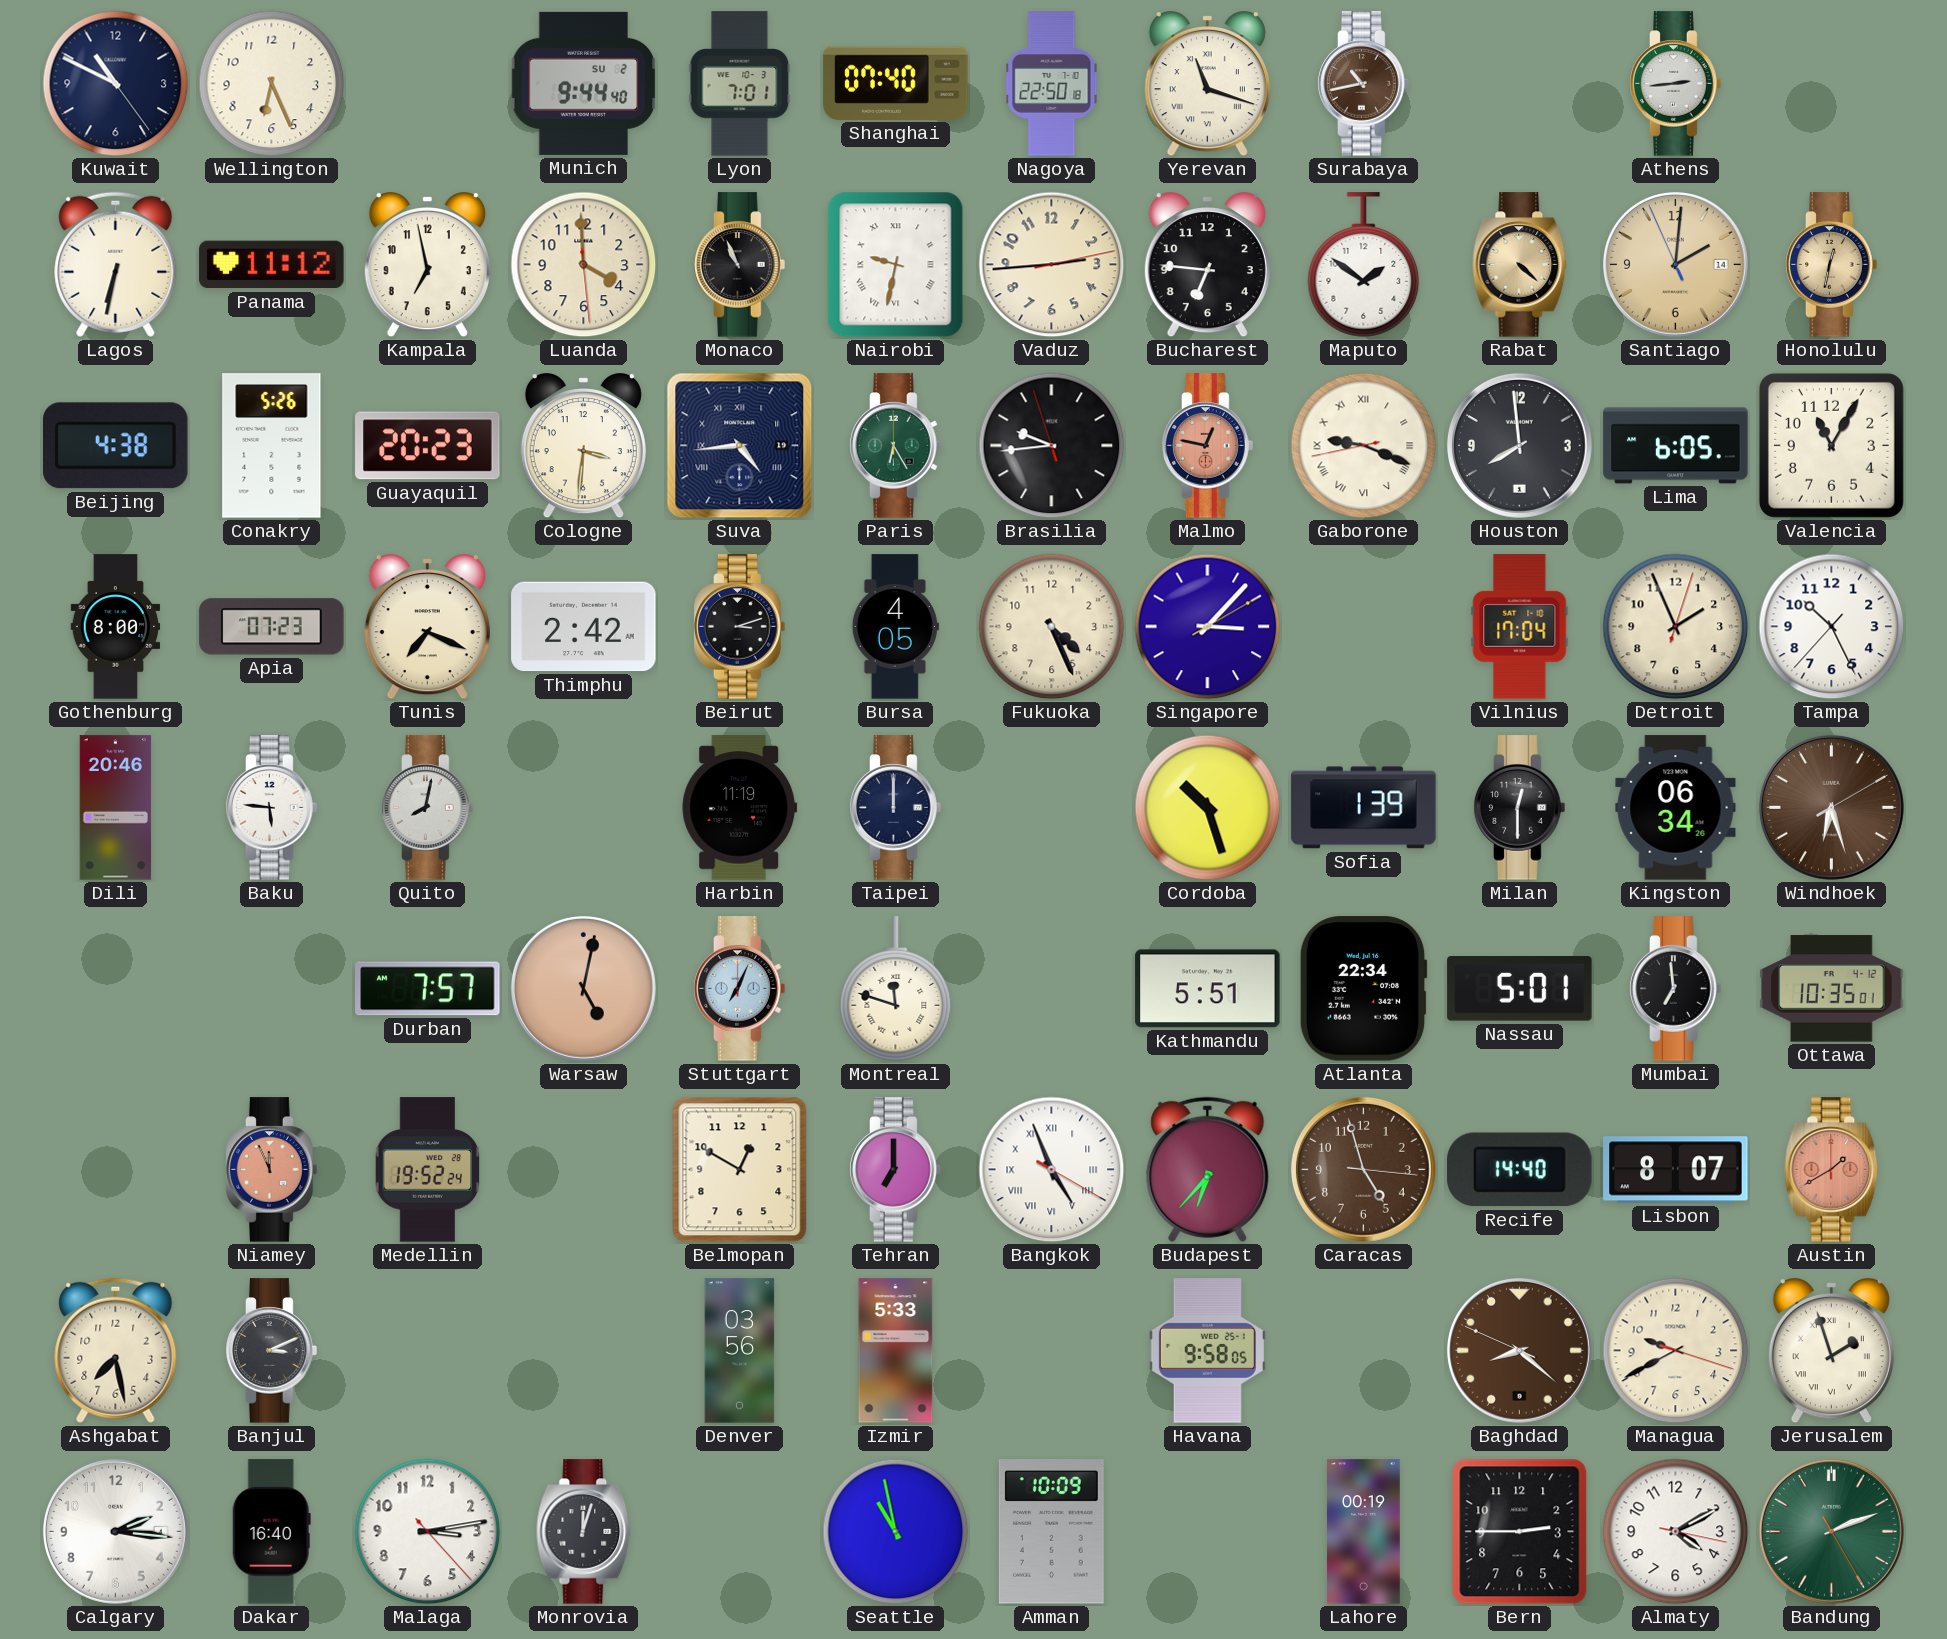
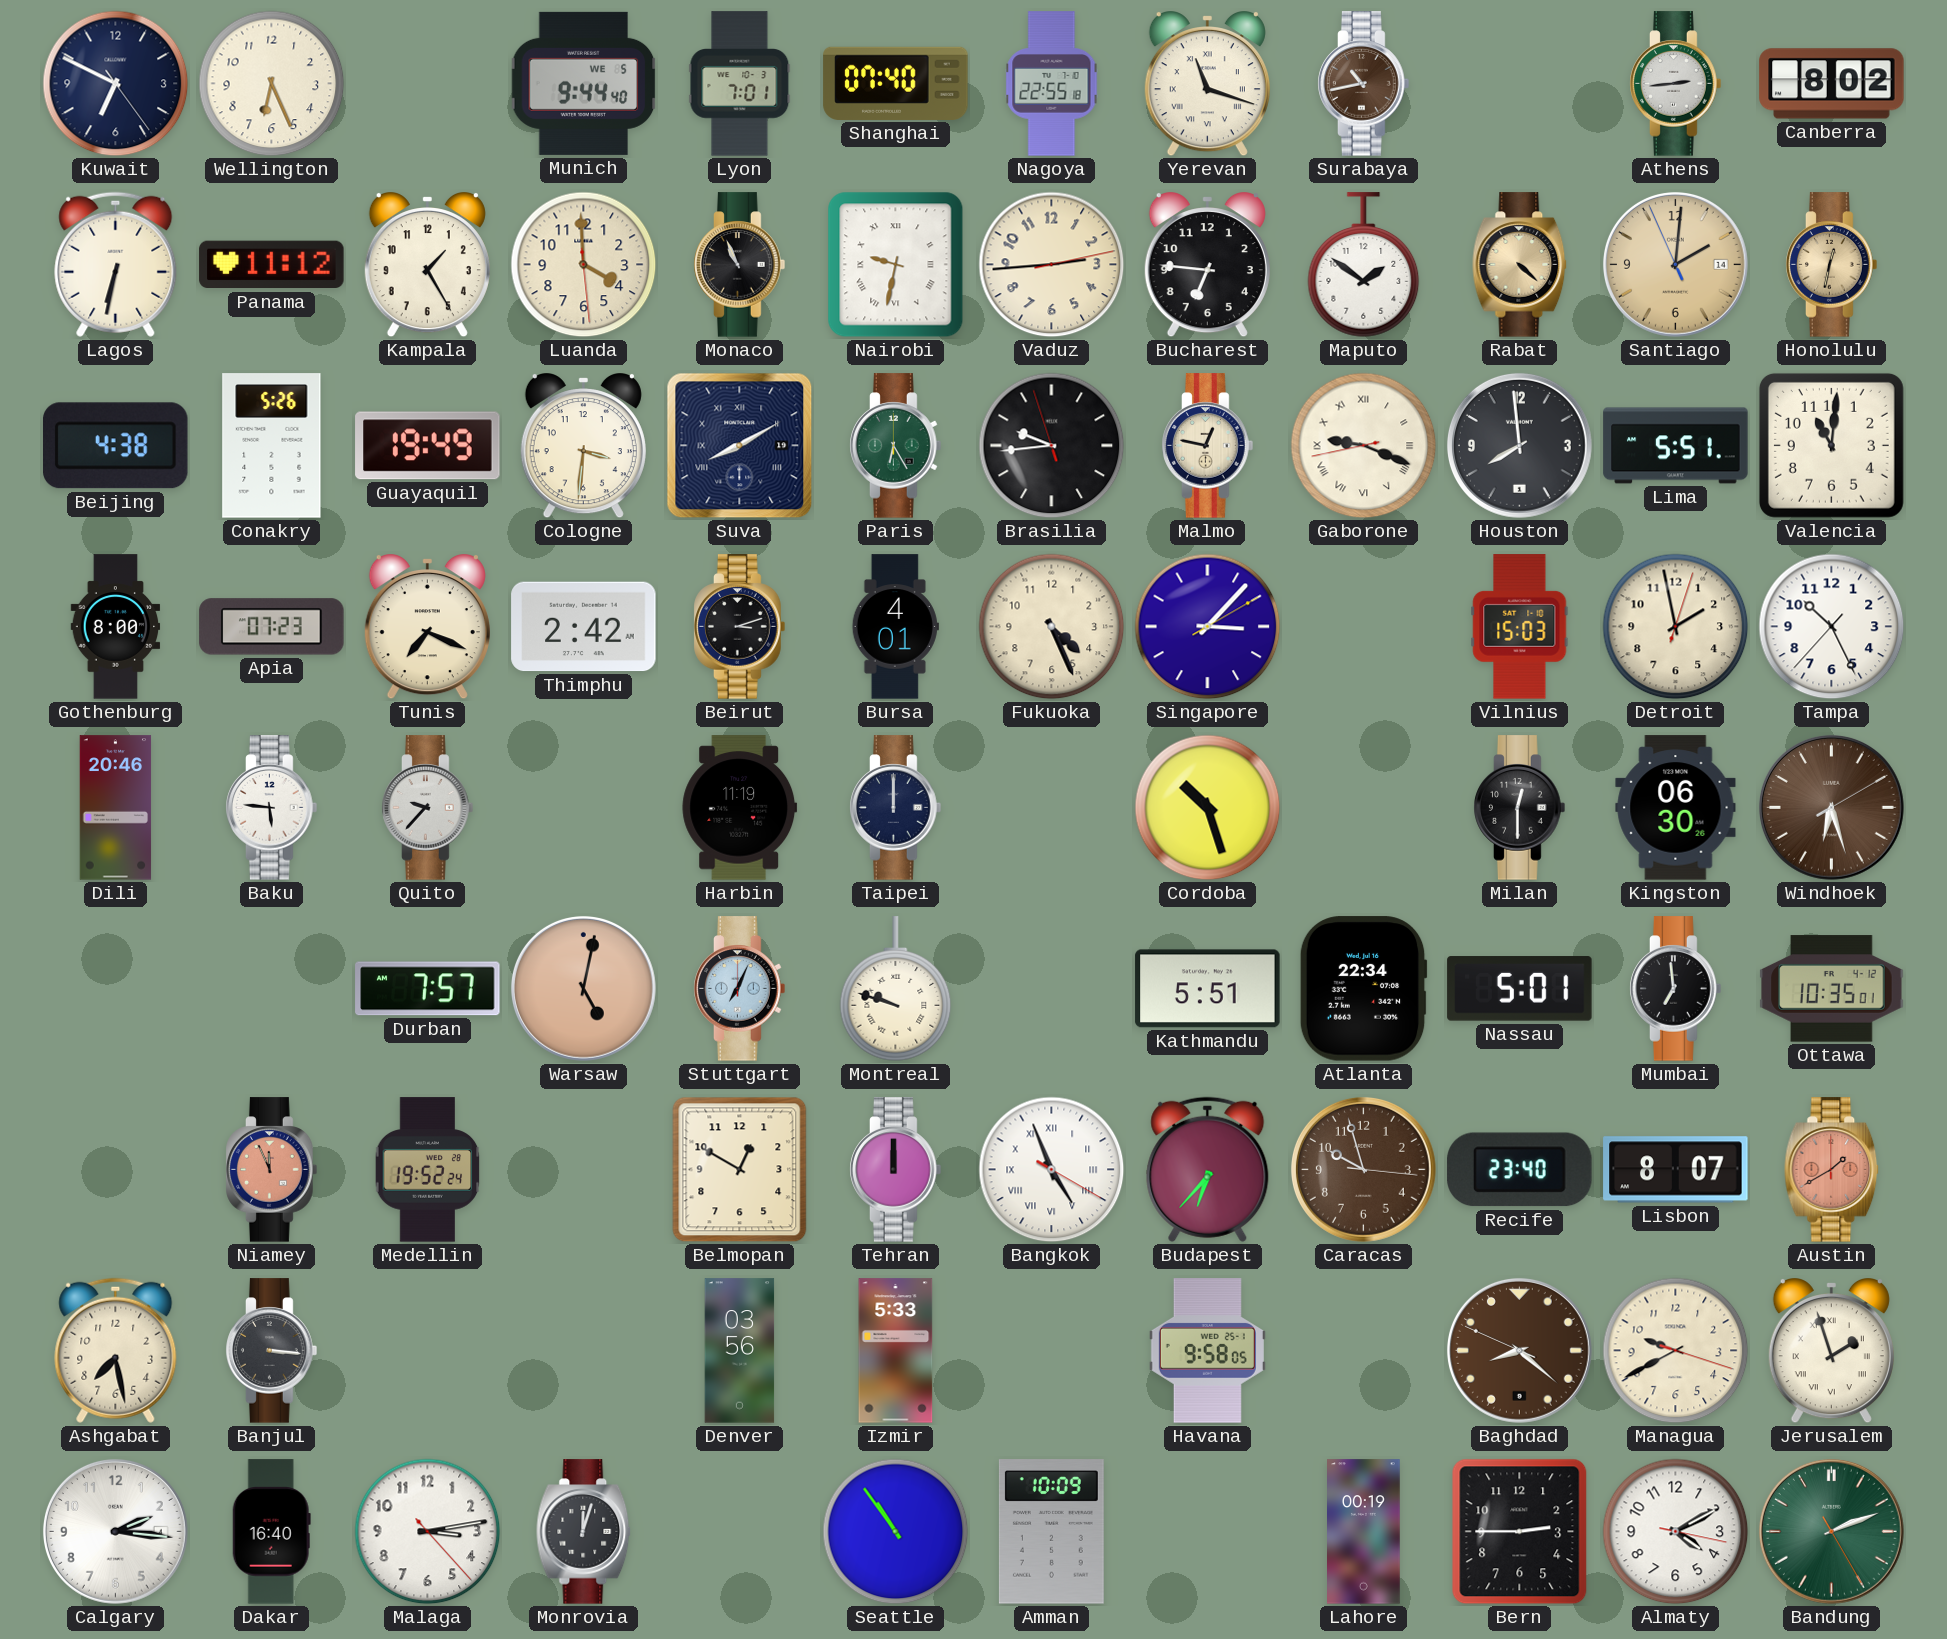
Kuwait: 10:49 -> 6:49
Munich date: SU 2 -> WE 5
Nagoya: 22:50 -> 22:55
Canberra: none -> 8:02
Kampala: 6:58 -> 1:25
Guayaquil: 20:23 -> 19:49
Suva: 4:44 -> 8:10
Malmo dial: salmon -> cream
Lima: 6:05 -> 5:51
Valencia: 11:05 -> 11:01
Bursa: 4:05 -> 4:01
Vilnius: 17:04 -> 15:03
Detroit: 1:56 -> 1:58
Quito: 8:02 -> 9:37
Sofia: 1:39 -> none
Kingston: 06:34 -> 06:30
Montreal: 11:48 -> 9:48
Tehran: 7:00 -> 12:00
Caracas: 4:57 -> 9:57
Recife: 14:40 -> 23:40
Banjul: 3:11 -> 3:16
Seattle: 10:58 -> 10:54
